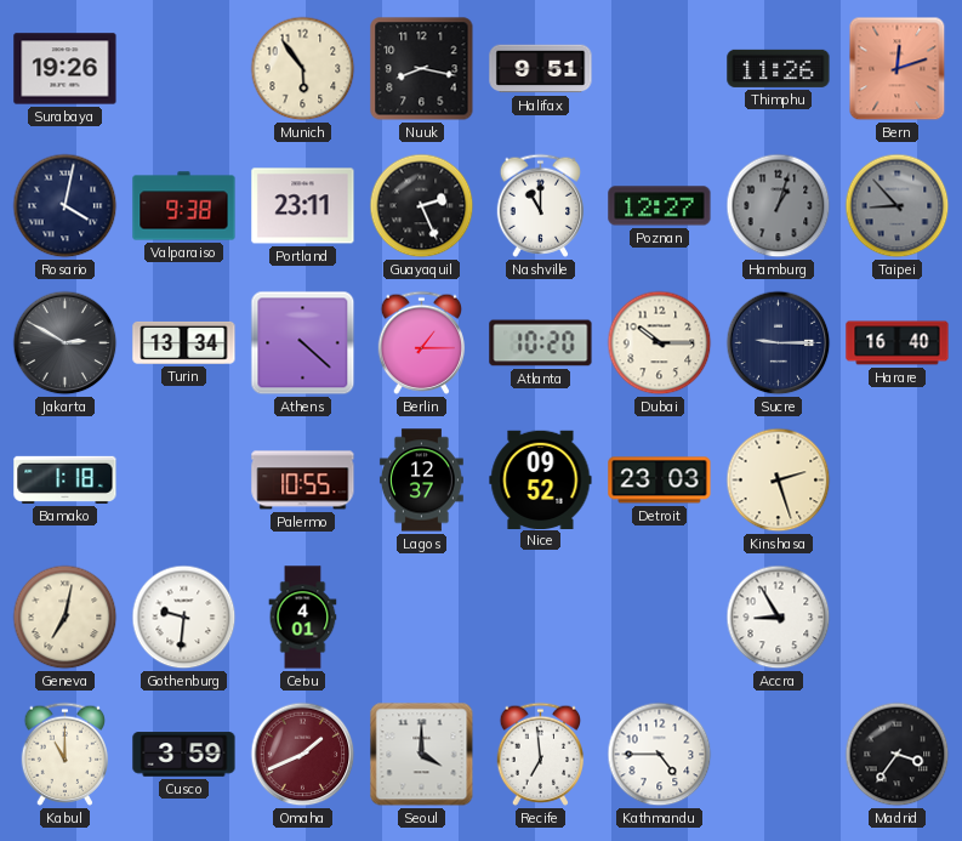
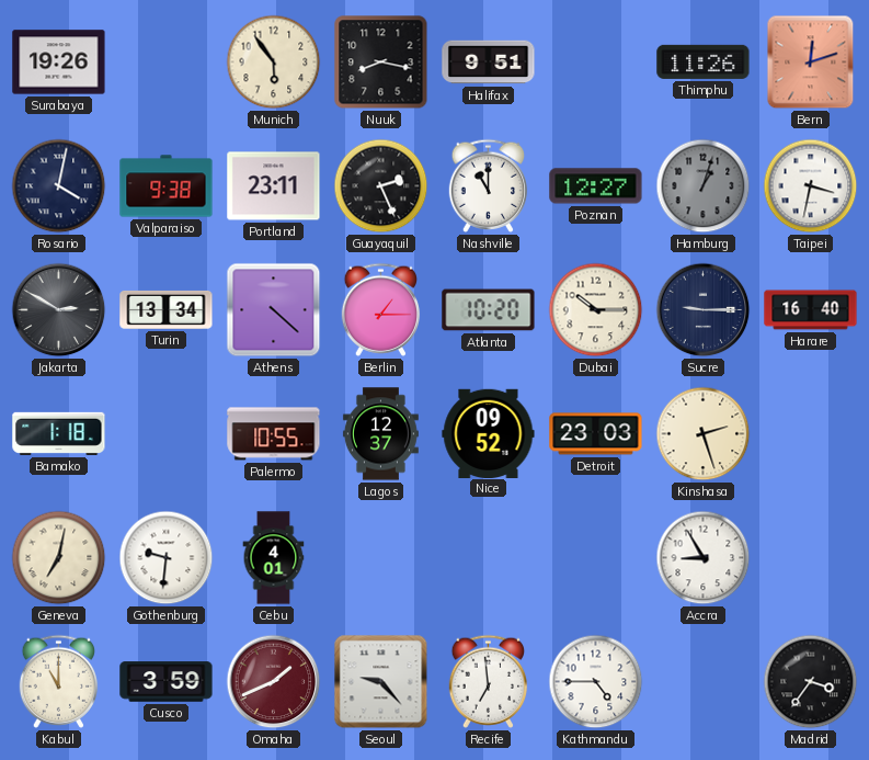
Taipei: 8:53 -> 3:32
Taipei dial: grey -> white
Seoul: 4:00 -> 9:23
